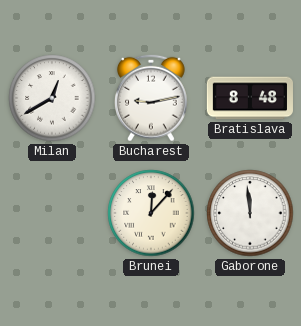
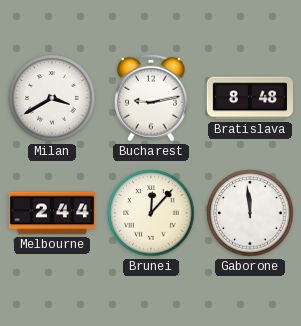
Milan: 12:40 -> 3:40
Melbourne: none -> 2:44
